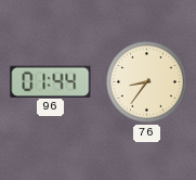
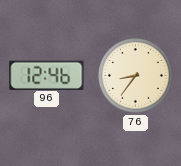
96: 01:44 -> 12:46
